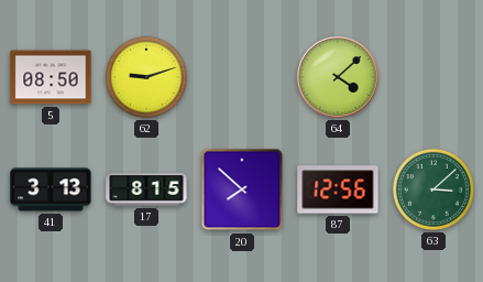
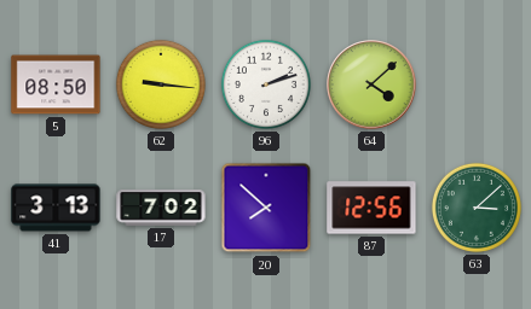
62: 9:12 -> 9:16
96: none -> 2:12
17: 8:15 -> 7:02
